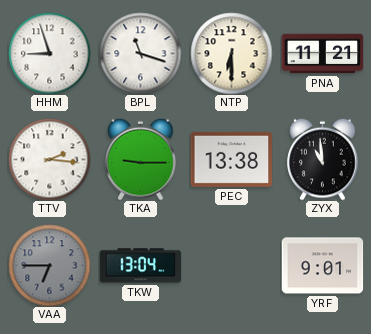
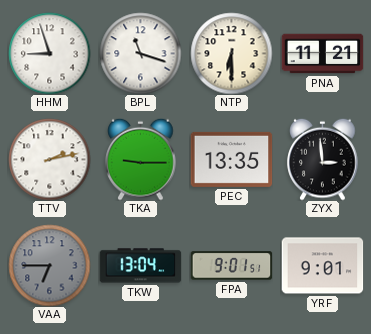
TTV: 2:16 -> 2:13
PEC: 13:38 -> 13:35
ZYX: 10:59 -> 2:59
FPA: none -> 9:01
